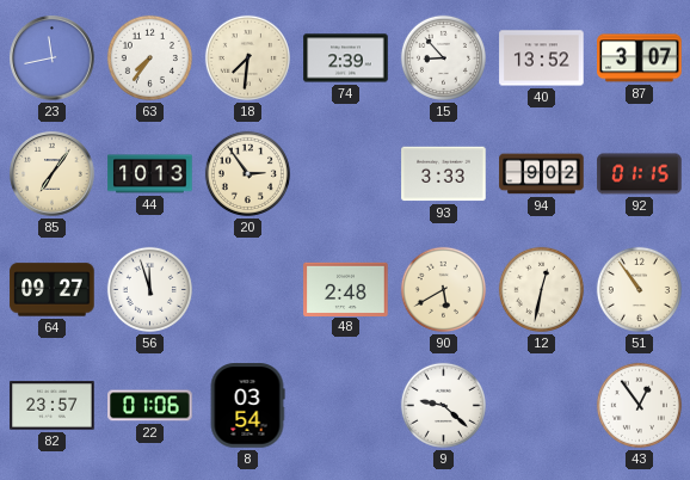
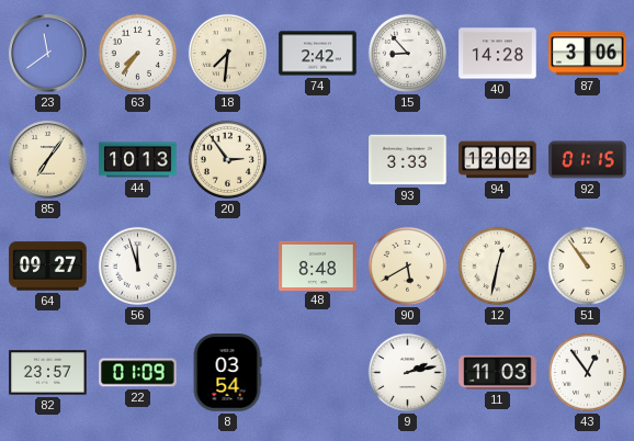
23: 11:43 -> 11:39
74: 2:39 -> 2:42
40: 13:52 -> 14:28
87: 3:07 -> 3:06
94: 9:02 -> 12:02
48: 2:48 -> 8:48
22: 01:06 -> 01:09
9: 9:22 -> 2:13
11: none -> 11:03
